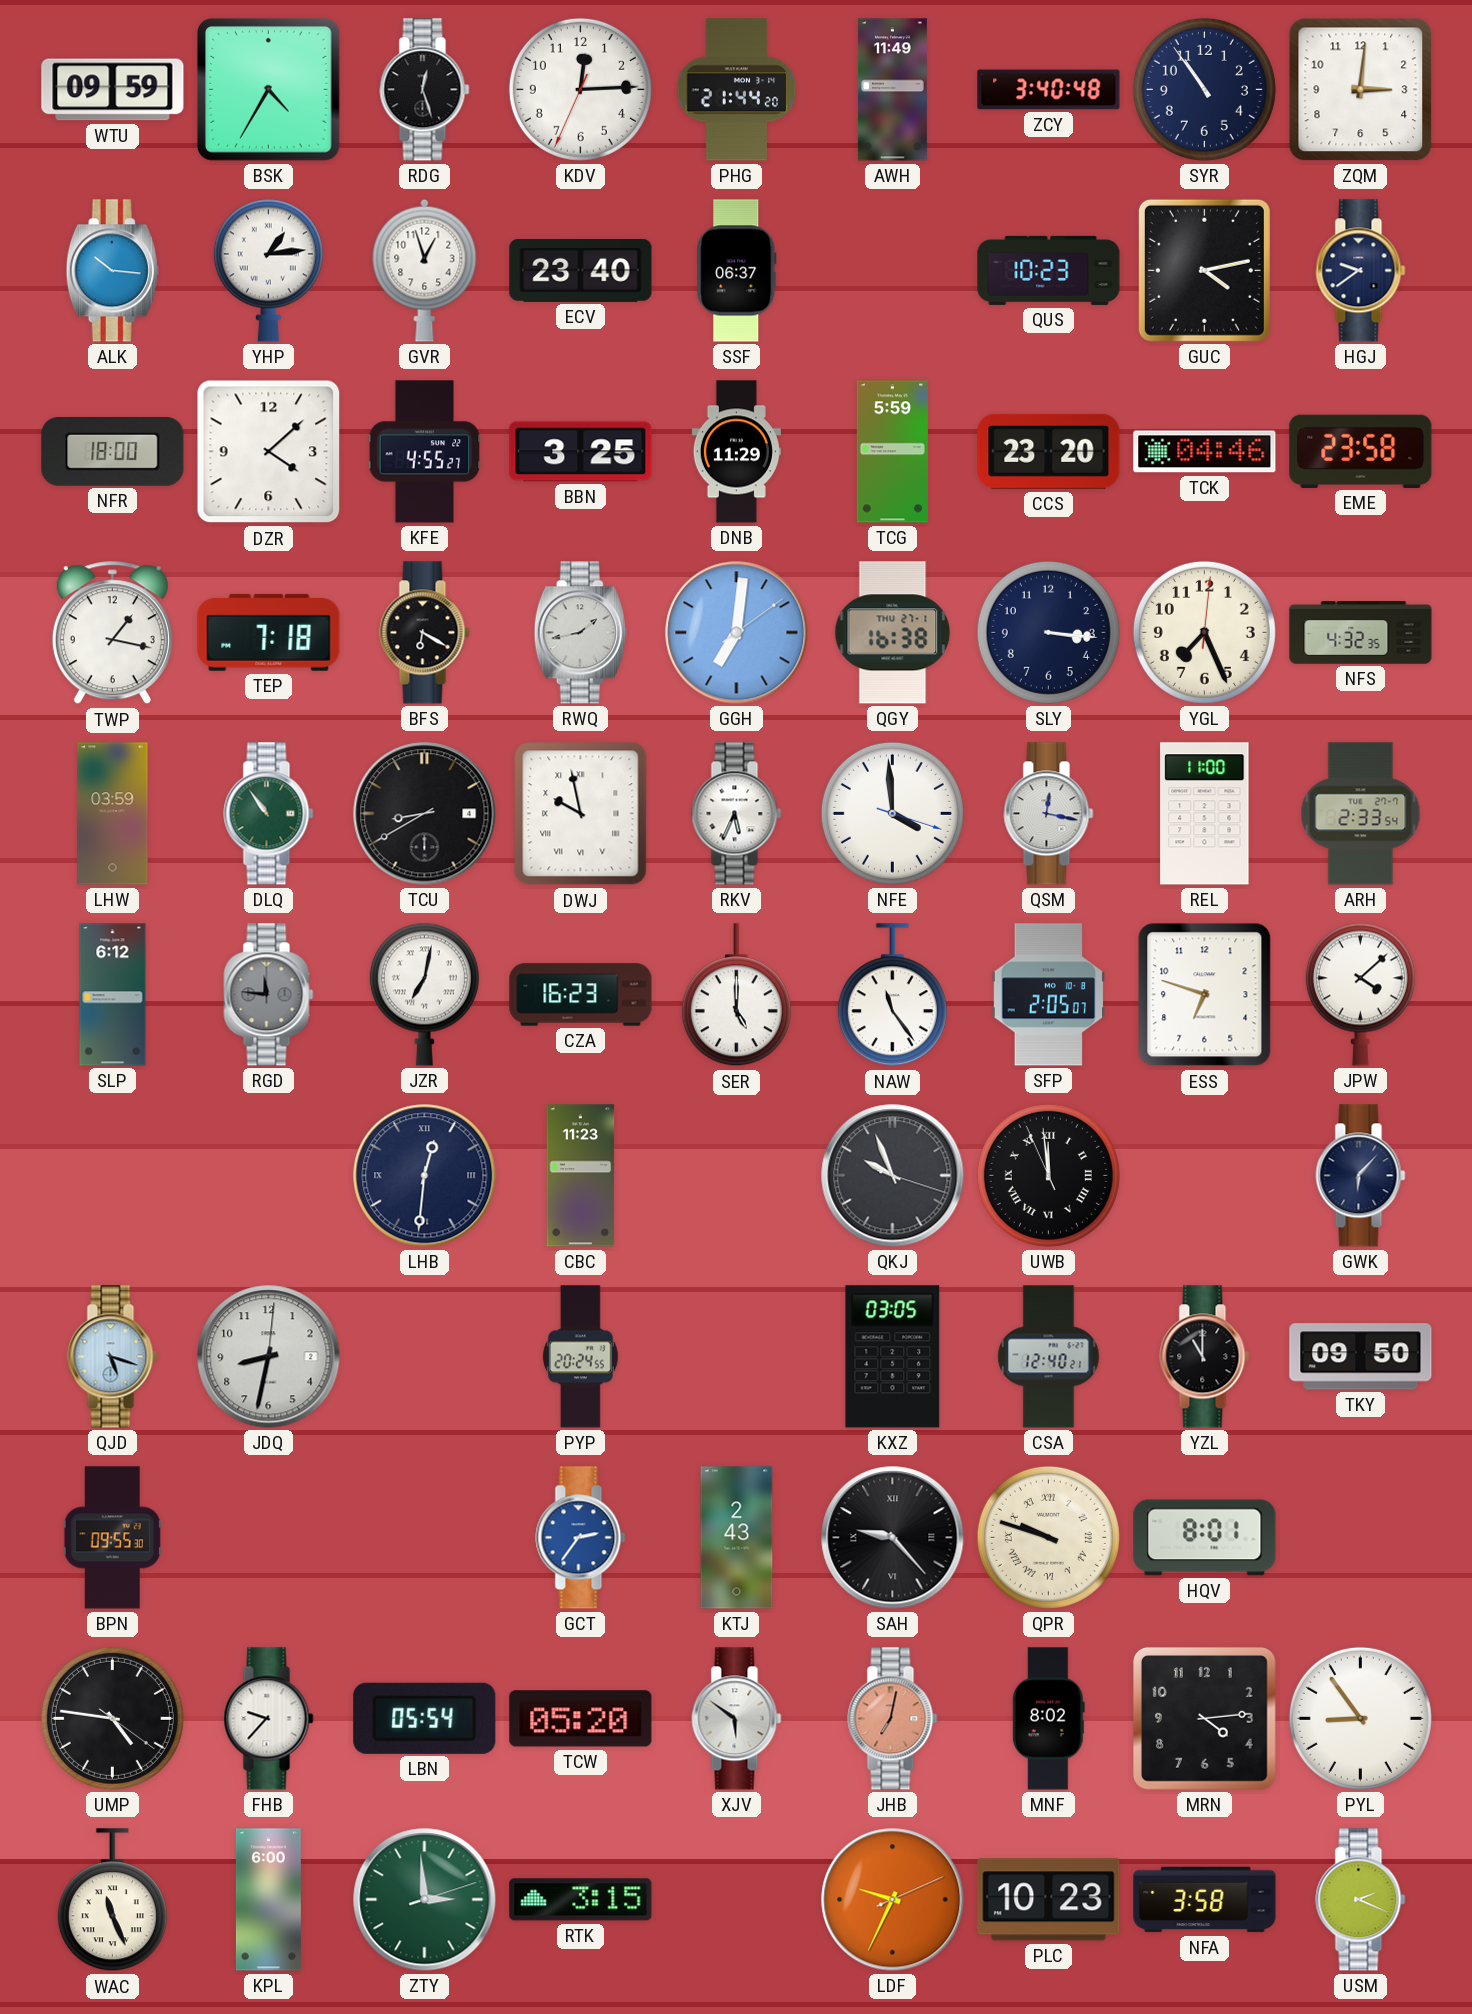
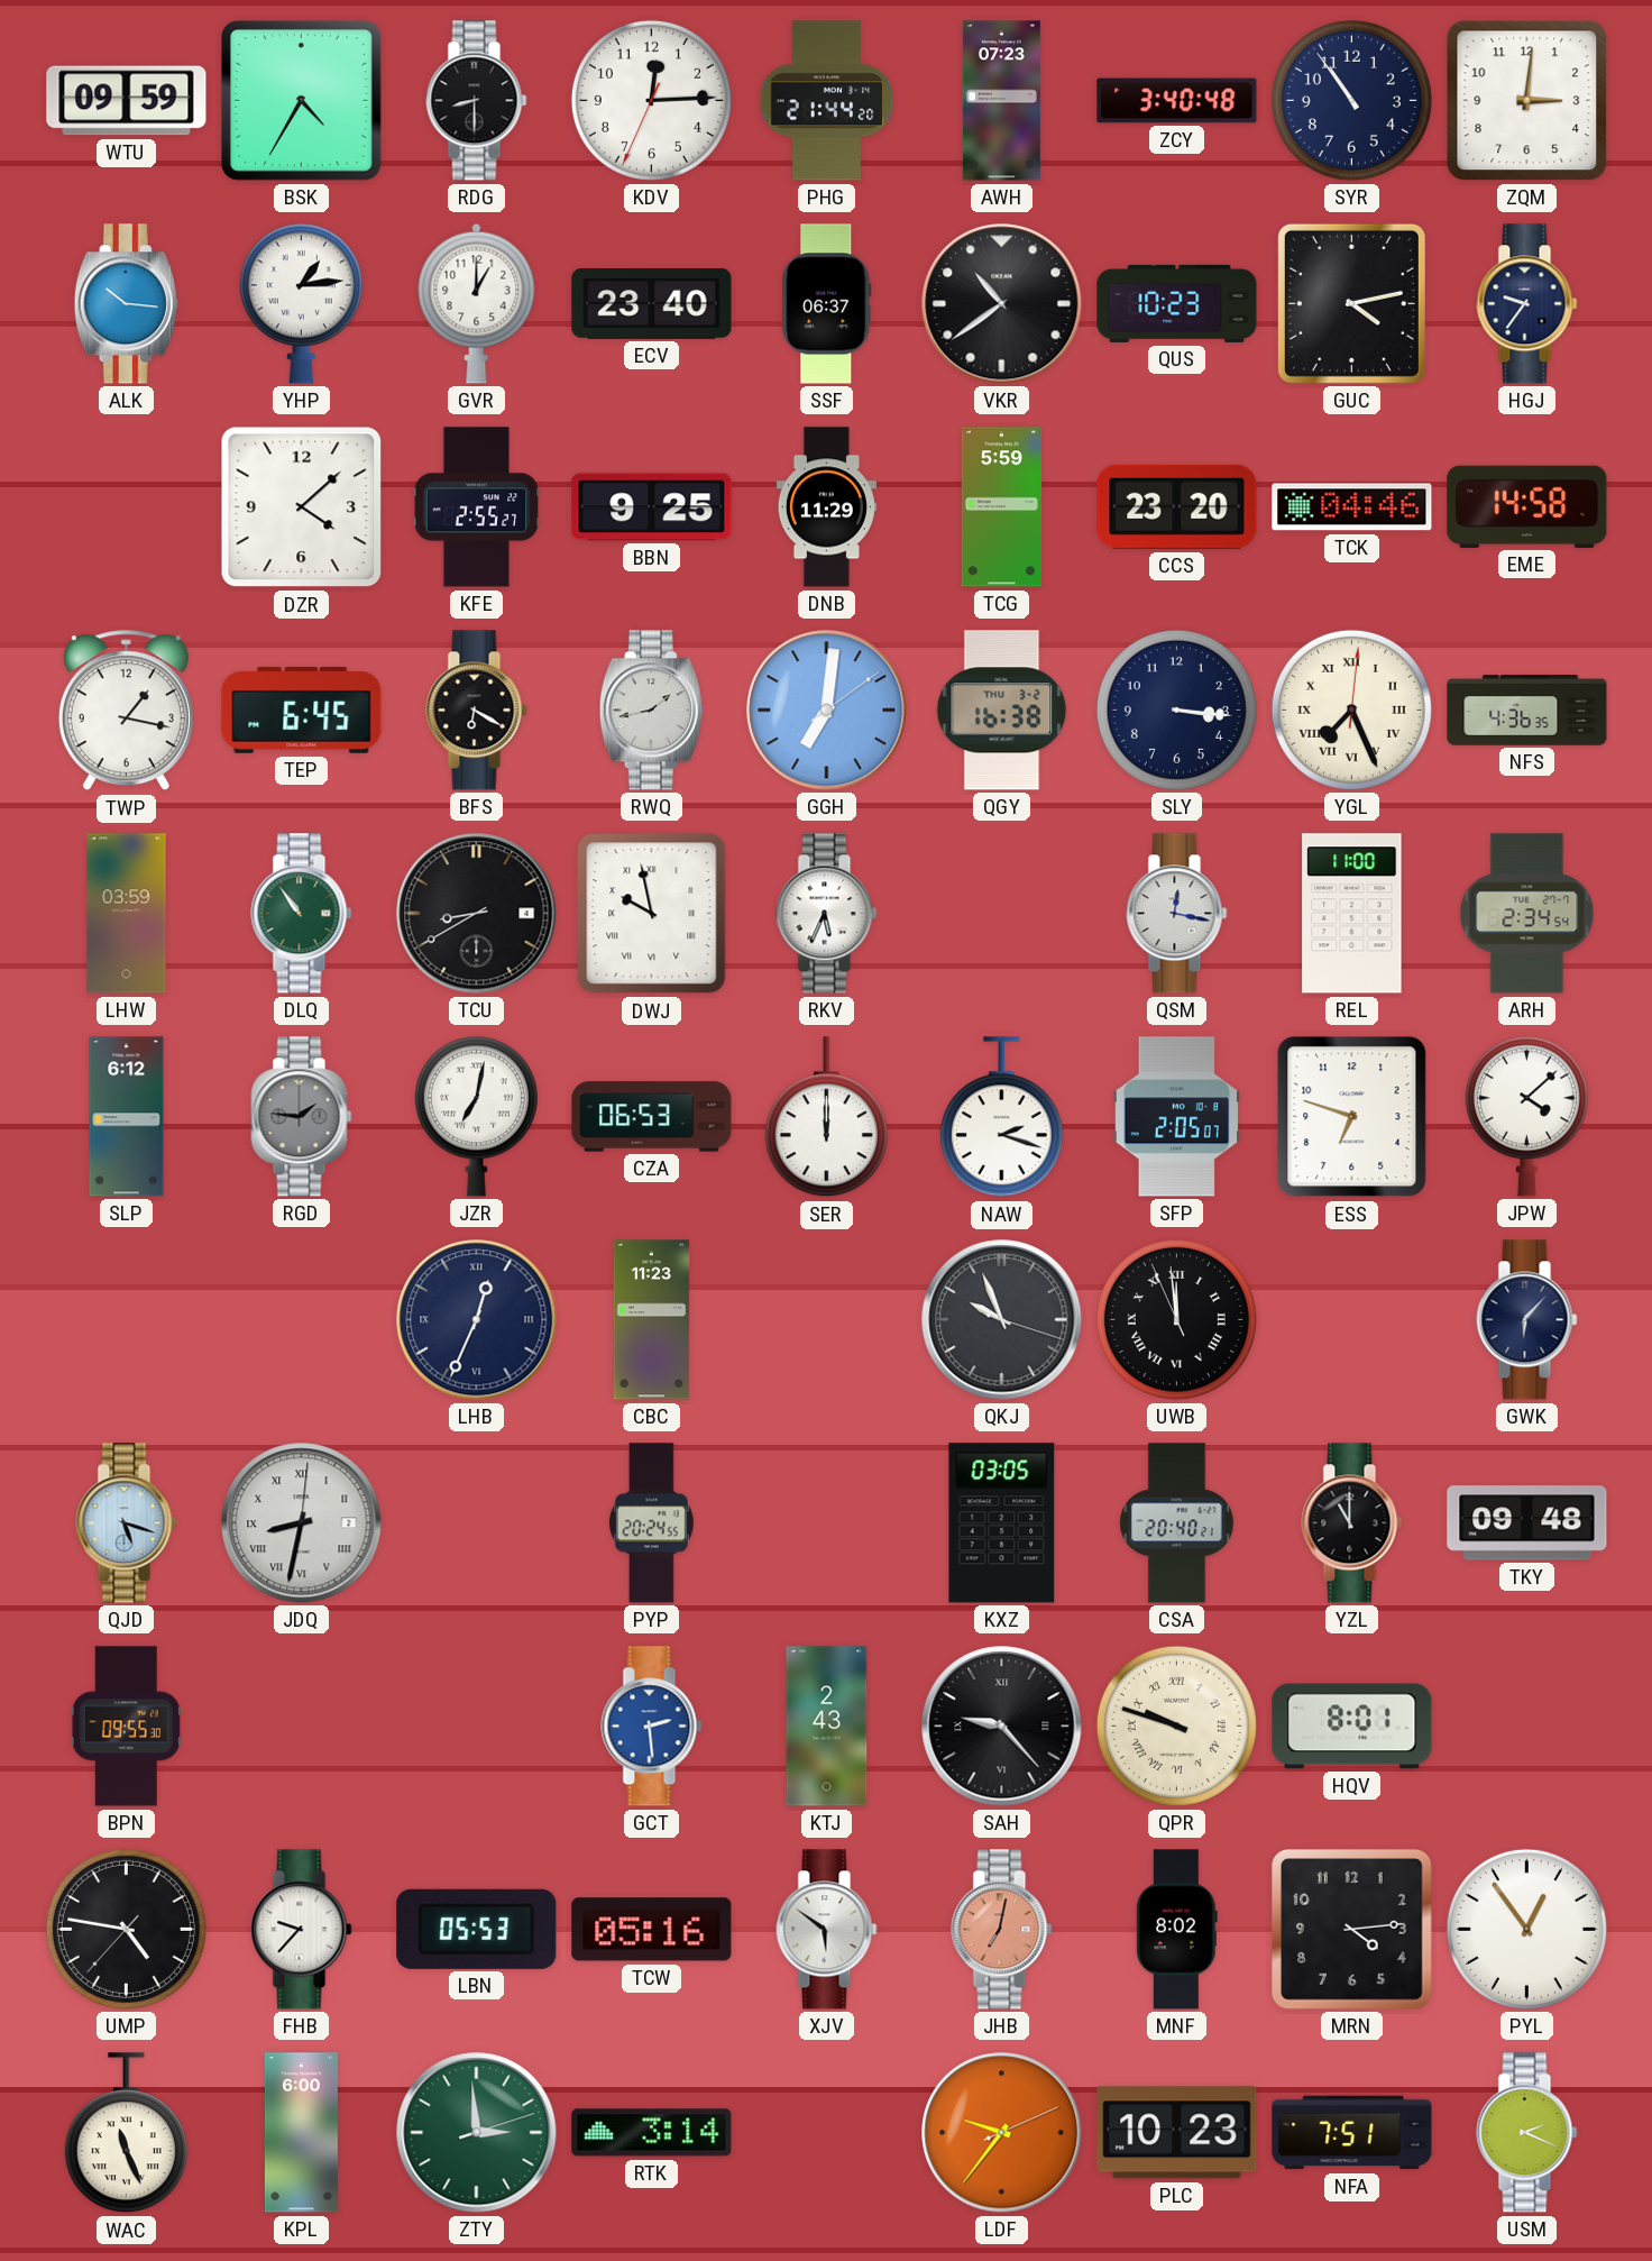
RDG: 12:27 -> 8:30
AWH: 11:49 -> 07:23
GVR: 12:57 -> 1:00
VKR: none -> 10:39
HGJ: 9:39 -> 9:36
NFR: 18:00 -> none
KFE: 4:55 -> 2:55
BBN: 3:25 -> 9:25
EME: 23:58 -> 14:58
TEP: 7:18 -> 6:45
QGY date: THU 27-1 -> THU 3-2
YGL numerals: Arabic -> Roman
NFS: 4:32 -> 4:36
NFE: 3:59 -> none
ARH: 2:33 -> 2:34
RGD: 11:46 -> 1:46
CZA: 16:23 -> 06:53
SER: 5:00 -> 12:00
NAW: 11:24 -> 2:18
LHB: 12:31 -> 12:34
JDQ numerals: Arabic -> Roman
CSA: 12:40 -> 20:40
TKY: 09:50 -> 09:48
GCT: 2:36 -> 2:29
UMP: 4:46:21 -> 4:46:37
LBN: 05:54 -> 05:53
TCW: 05:20 -> 05:16
PYL: 8:54 -> 12:54
RTK: 3:15 -> 3:14
LDF: 9:34 -> 9:36
NFA: 3:58 -> 7:51
